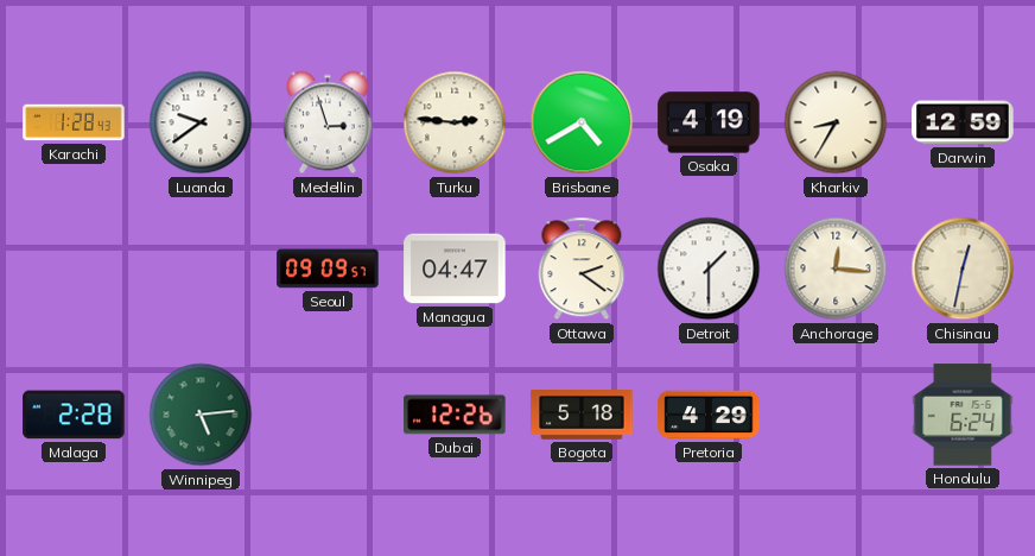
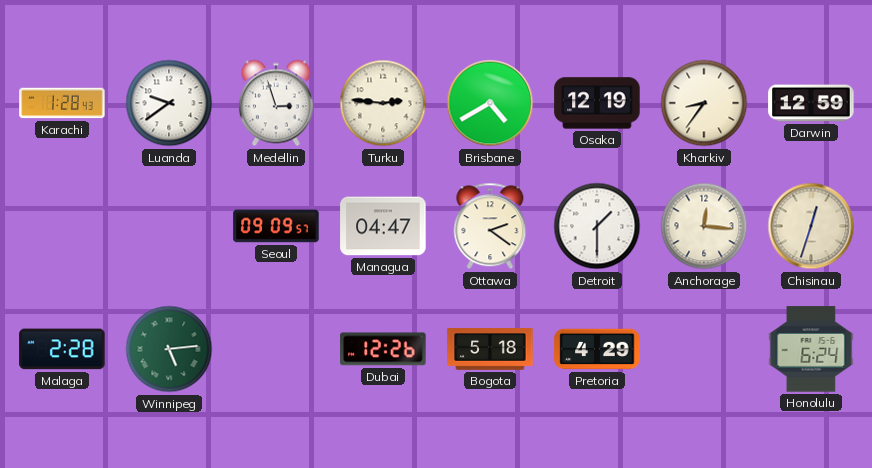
Osaka: 4:19 -> 12:19
Kharkiv: 8:35 -> 8:36
Chisinau: 12:32 -> 12:33
